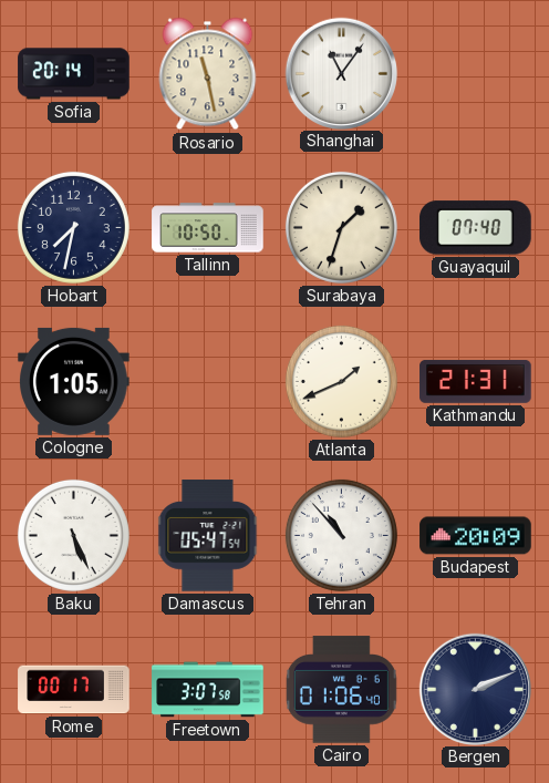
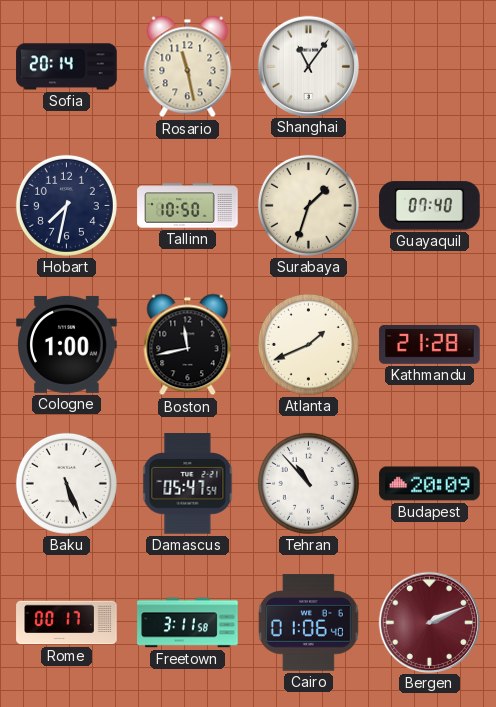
Cologne: 1:05 -> 1:00
Boston: none -> 11:43
Kathmandu: 21:31 -> 21:28
Freetown: 3:07 -> 3:11
Bergen dial: navy -> burgundy
